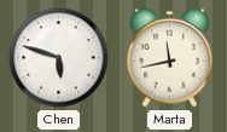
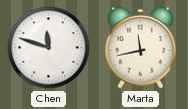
Chen: 5:48 -> 11:48
